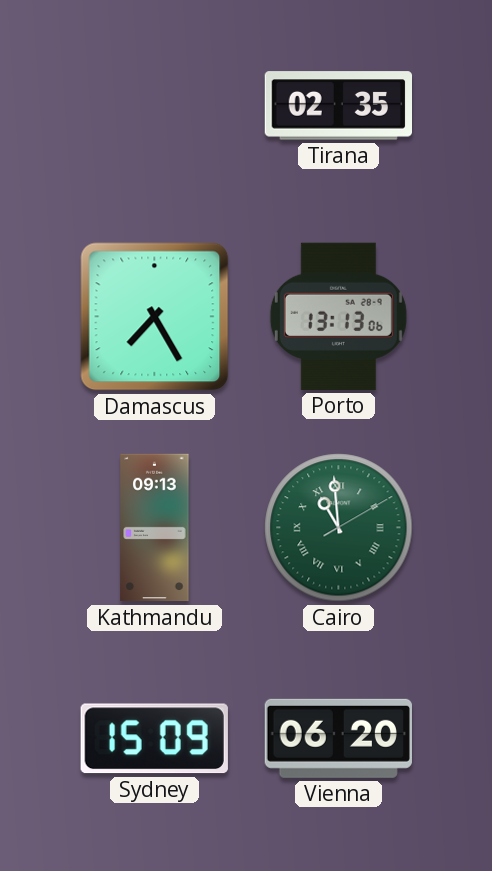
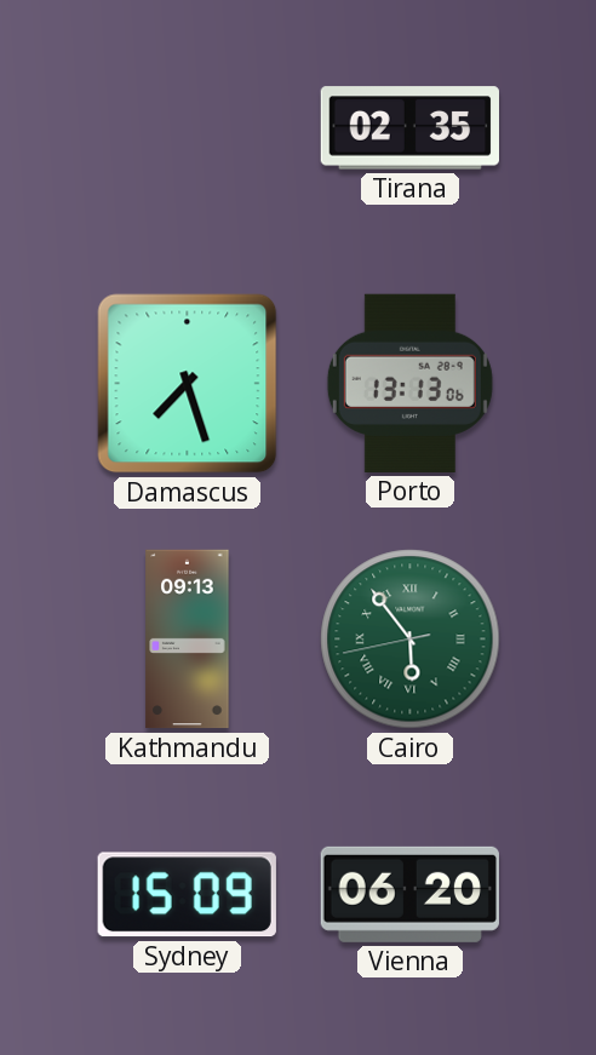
Damascus: 7:25 -> 7:27
Cairo: 10:59 -> 5:53
